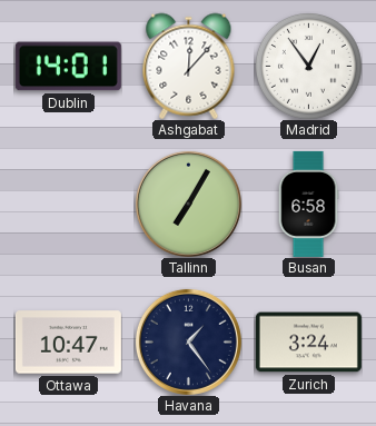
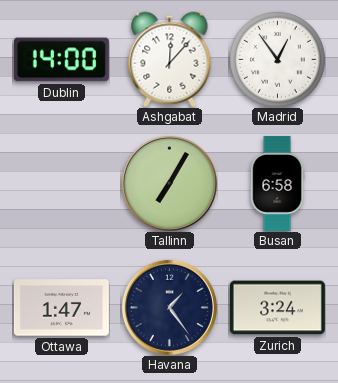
Dublin: 14:01 -> 14:00
Ottawa: 10:47 -> 1:47
